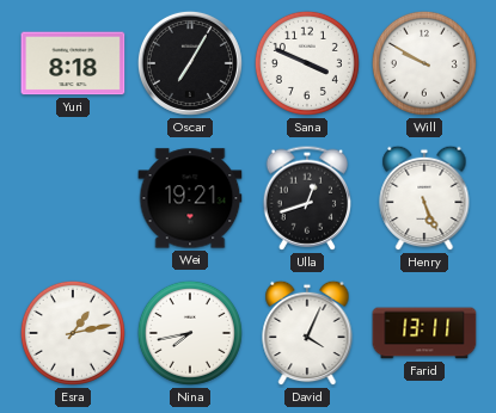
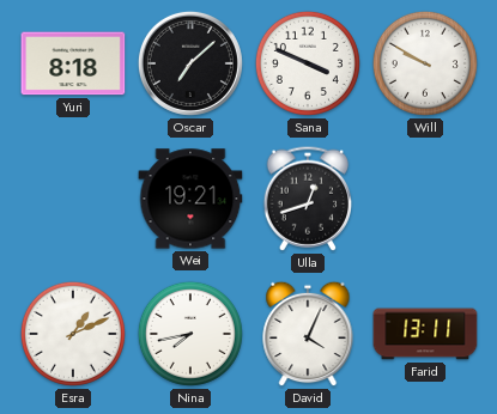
Oscar: 7:05 -> 7:08
Henry: 5:26 -> none
Esra: 1:13 -> 1:11
